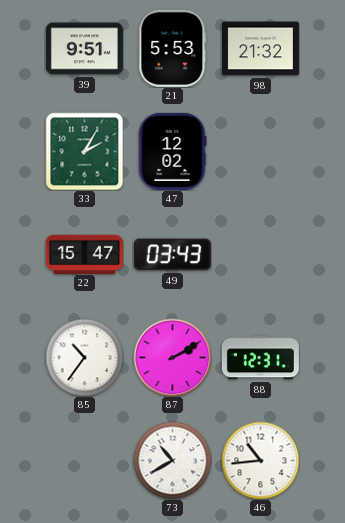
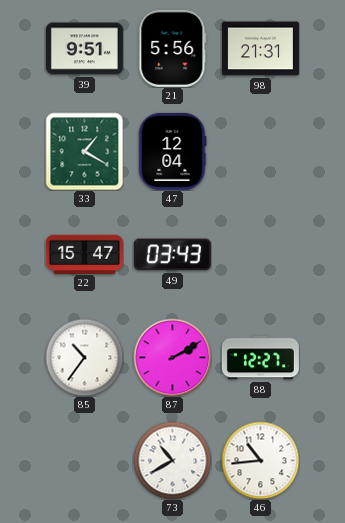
21: 5:53 -> 5:56
98: 21:32 -> 21:31
33: 2:05 -> 1:20
47: 12:02 -> 12:04
88: 12:31 -> 12:27
